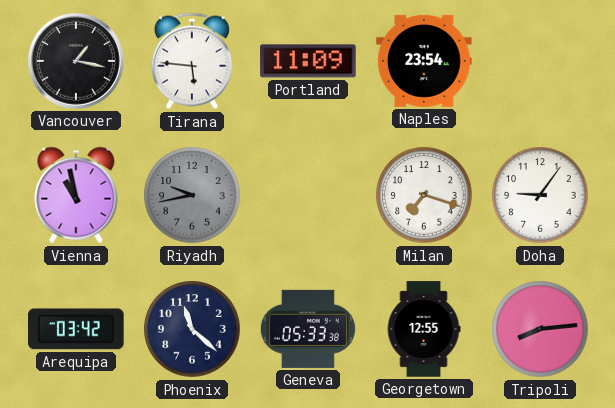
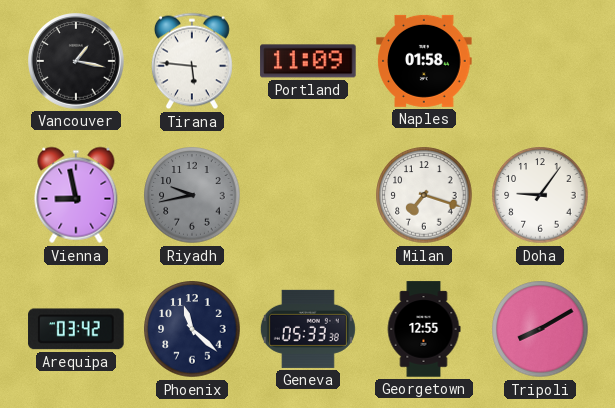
Naples: 23:54 -> 01:58
Vienna: 10:58 -> 8:58
Tripoli: 8:14 -> 8:10
